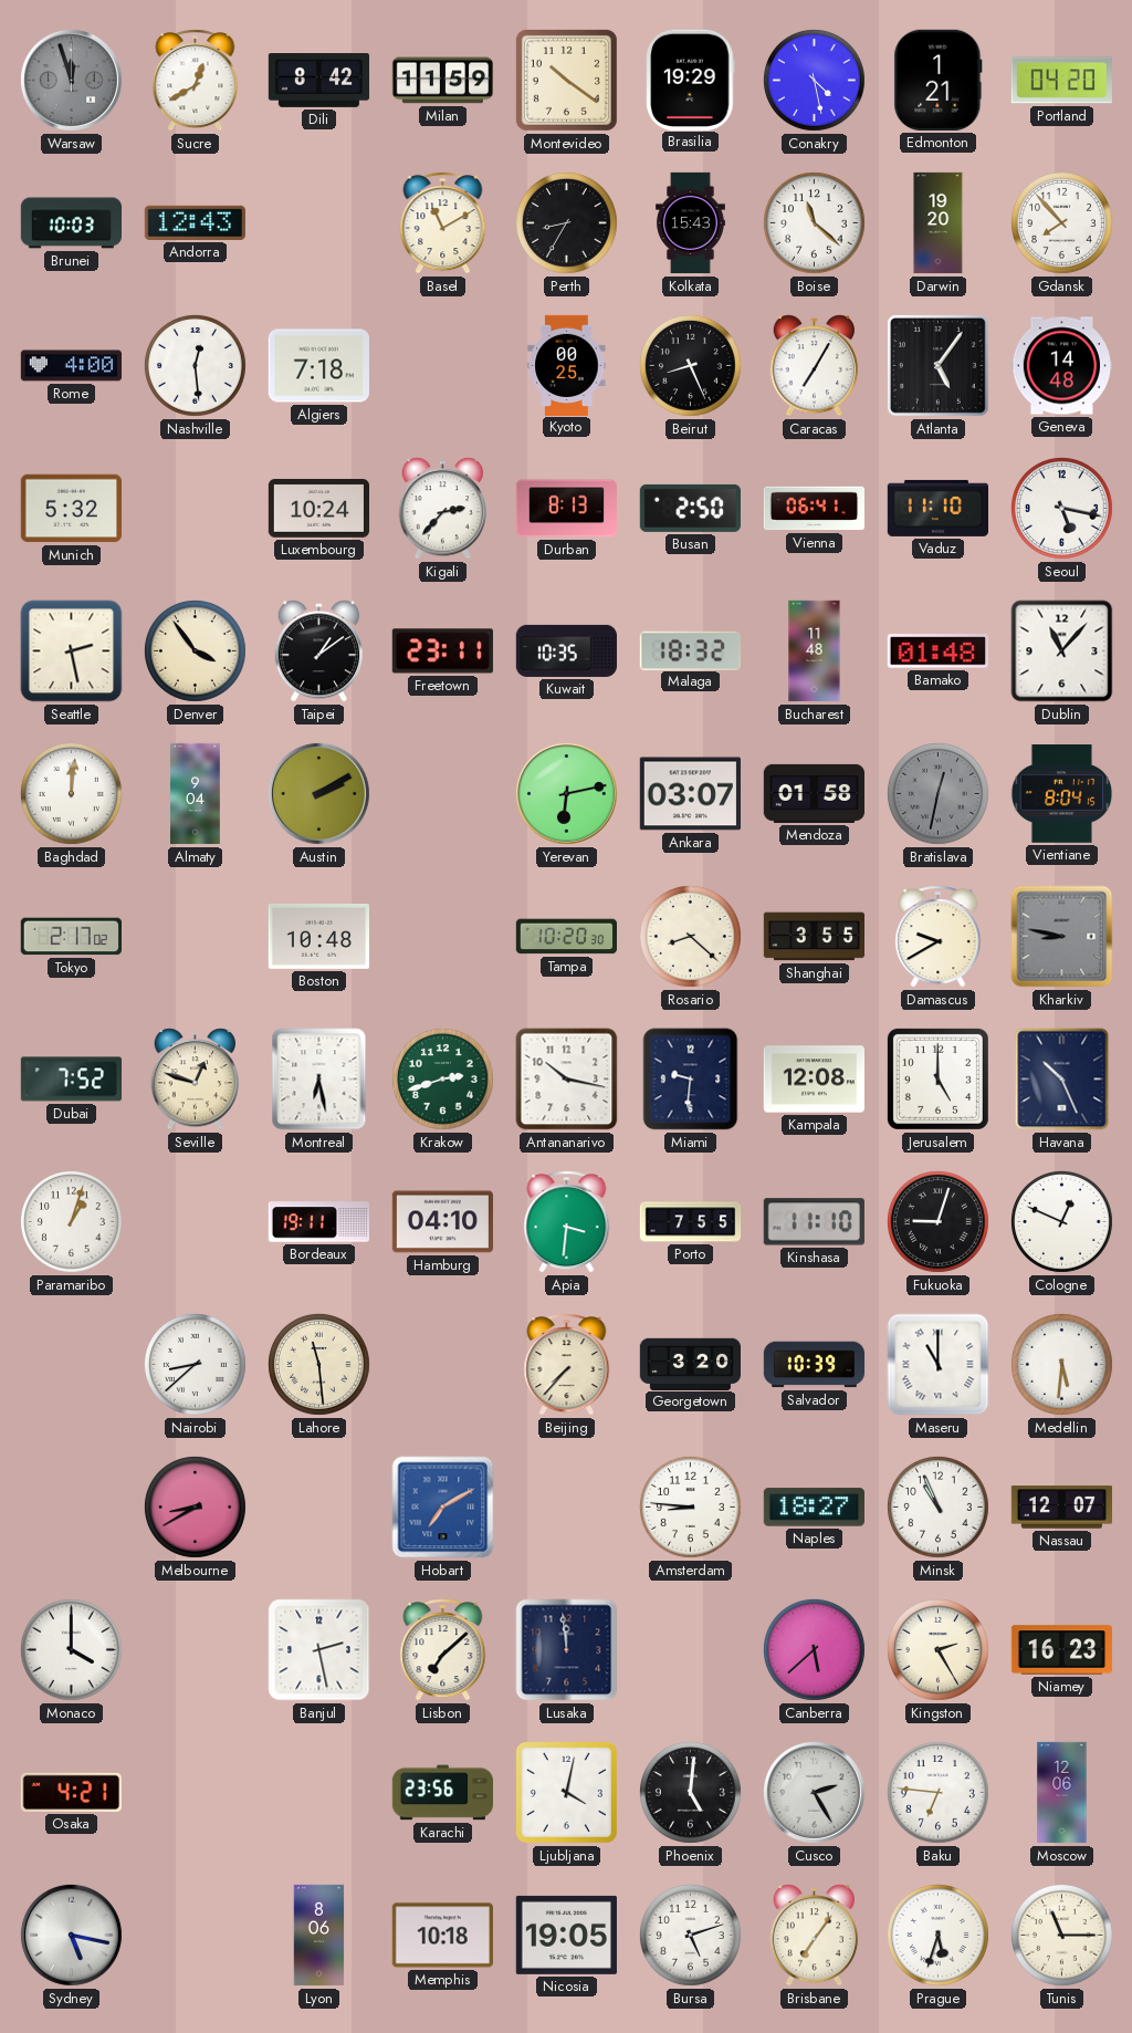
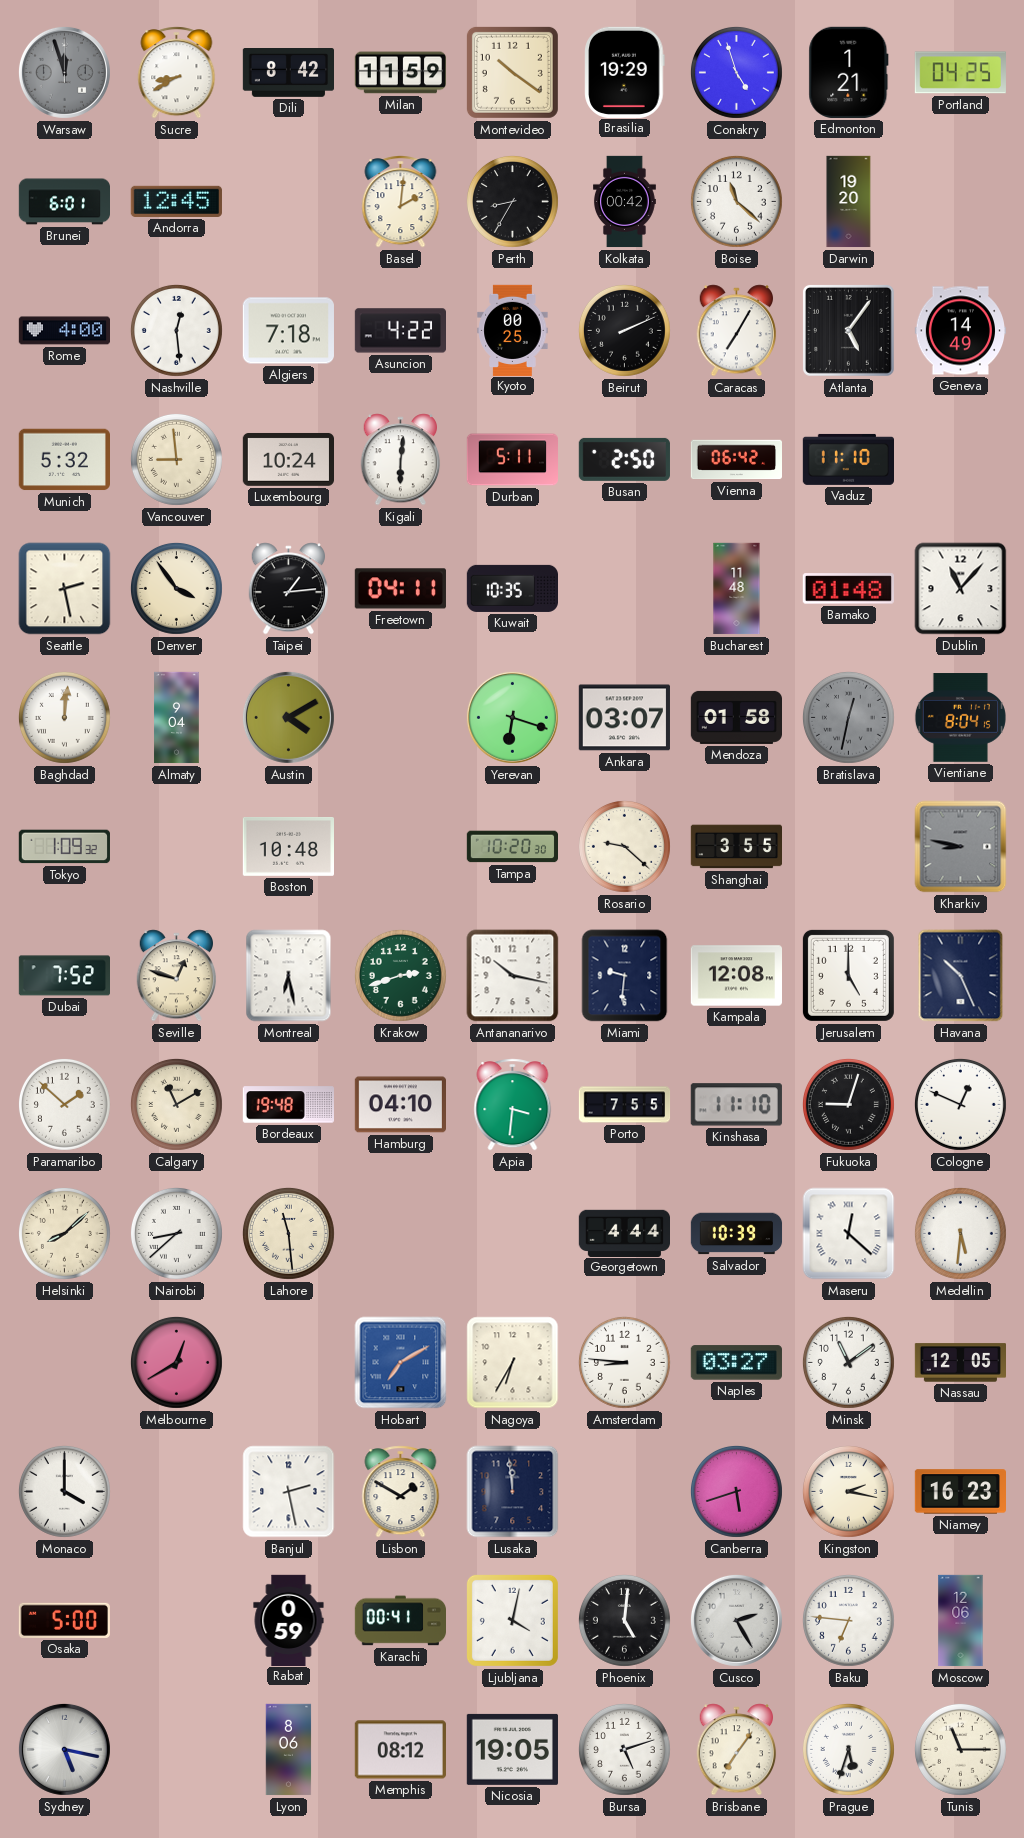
Sucre: 12:40 -> 8:40
Conakry: 4:28 -> 4:57
Portland: 04:20 -> 04:25
Brunei: 10:03 -> 6:01
Andorra: 12:43 -> 12:45
Basel: 11:10 -> 2:01
Kolkata: 15:43 -> 00:42
Gdansk: 7:53 -> none
Asuncion: none -> 4:22
Beirut: 8:26 -> 2:11
Geneva: 14:48 -> 14:49
Vancouver: none -> 8:59
Kigali: 2:37 -> 6:01
Durban: 8:13 -> 5:11
Vienna: 06:41 -> 06:42
Seoul: 5:17 -> none
Taipei: 1:09 -> 1:14
Freetown: 23:11 -> 04:11
Malaga: 18:32 -> none
Austin: 2:10 -> 4:10
Yerevan: 6:13 -> 6:18
Tokyo: 2:17 -> 1:09
Rosario: 8:22 -> 9:22
Damascus: 9:40 -> none
Paramaribo: 1:03 -> 1:52
Calgary: none -> 11:10
Bordeaux: 19:11 -> 19:48
Helsinki: none -> 8:08
Beijing: 7:37 -> none
Georgetown: 3:20 -> 4:44
Maseru: 11:00 -> 12:22
Melbourne: 8:40 -> 12:40
Nagoya: none -> 6:35
Naples: 18:27 -> 03:27
Minsk: 10:56 -> 11:09
Nassau: 12:07 -> 12:05
Lisbon: 7:08 -> 1:50
Canberra: 5:38 -> 5:42
Kingston: 2:25 -> 2:17
Osaka: 4:21 -> 5:00
Rabat: none -> 0:59
Karachi: 23:56 -> 00:41
Memphis: 10:18 -> 08:12
